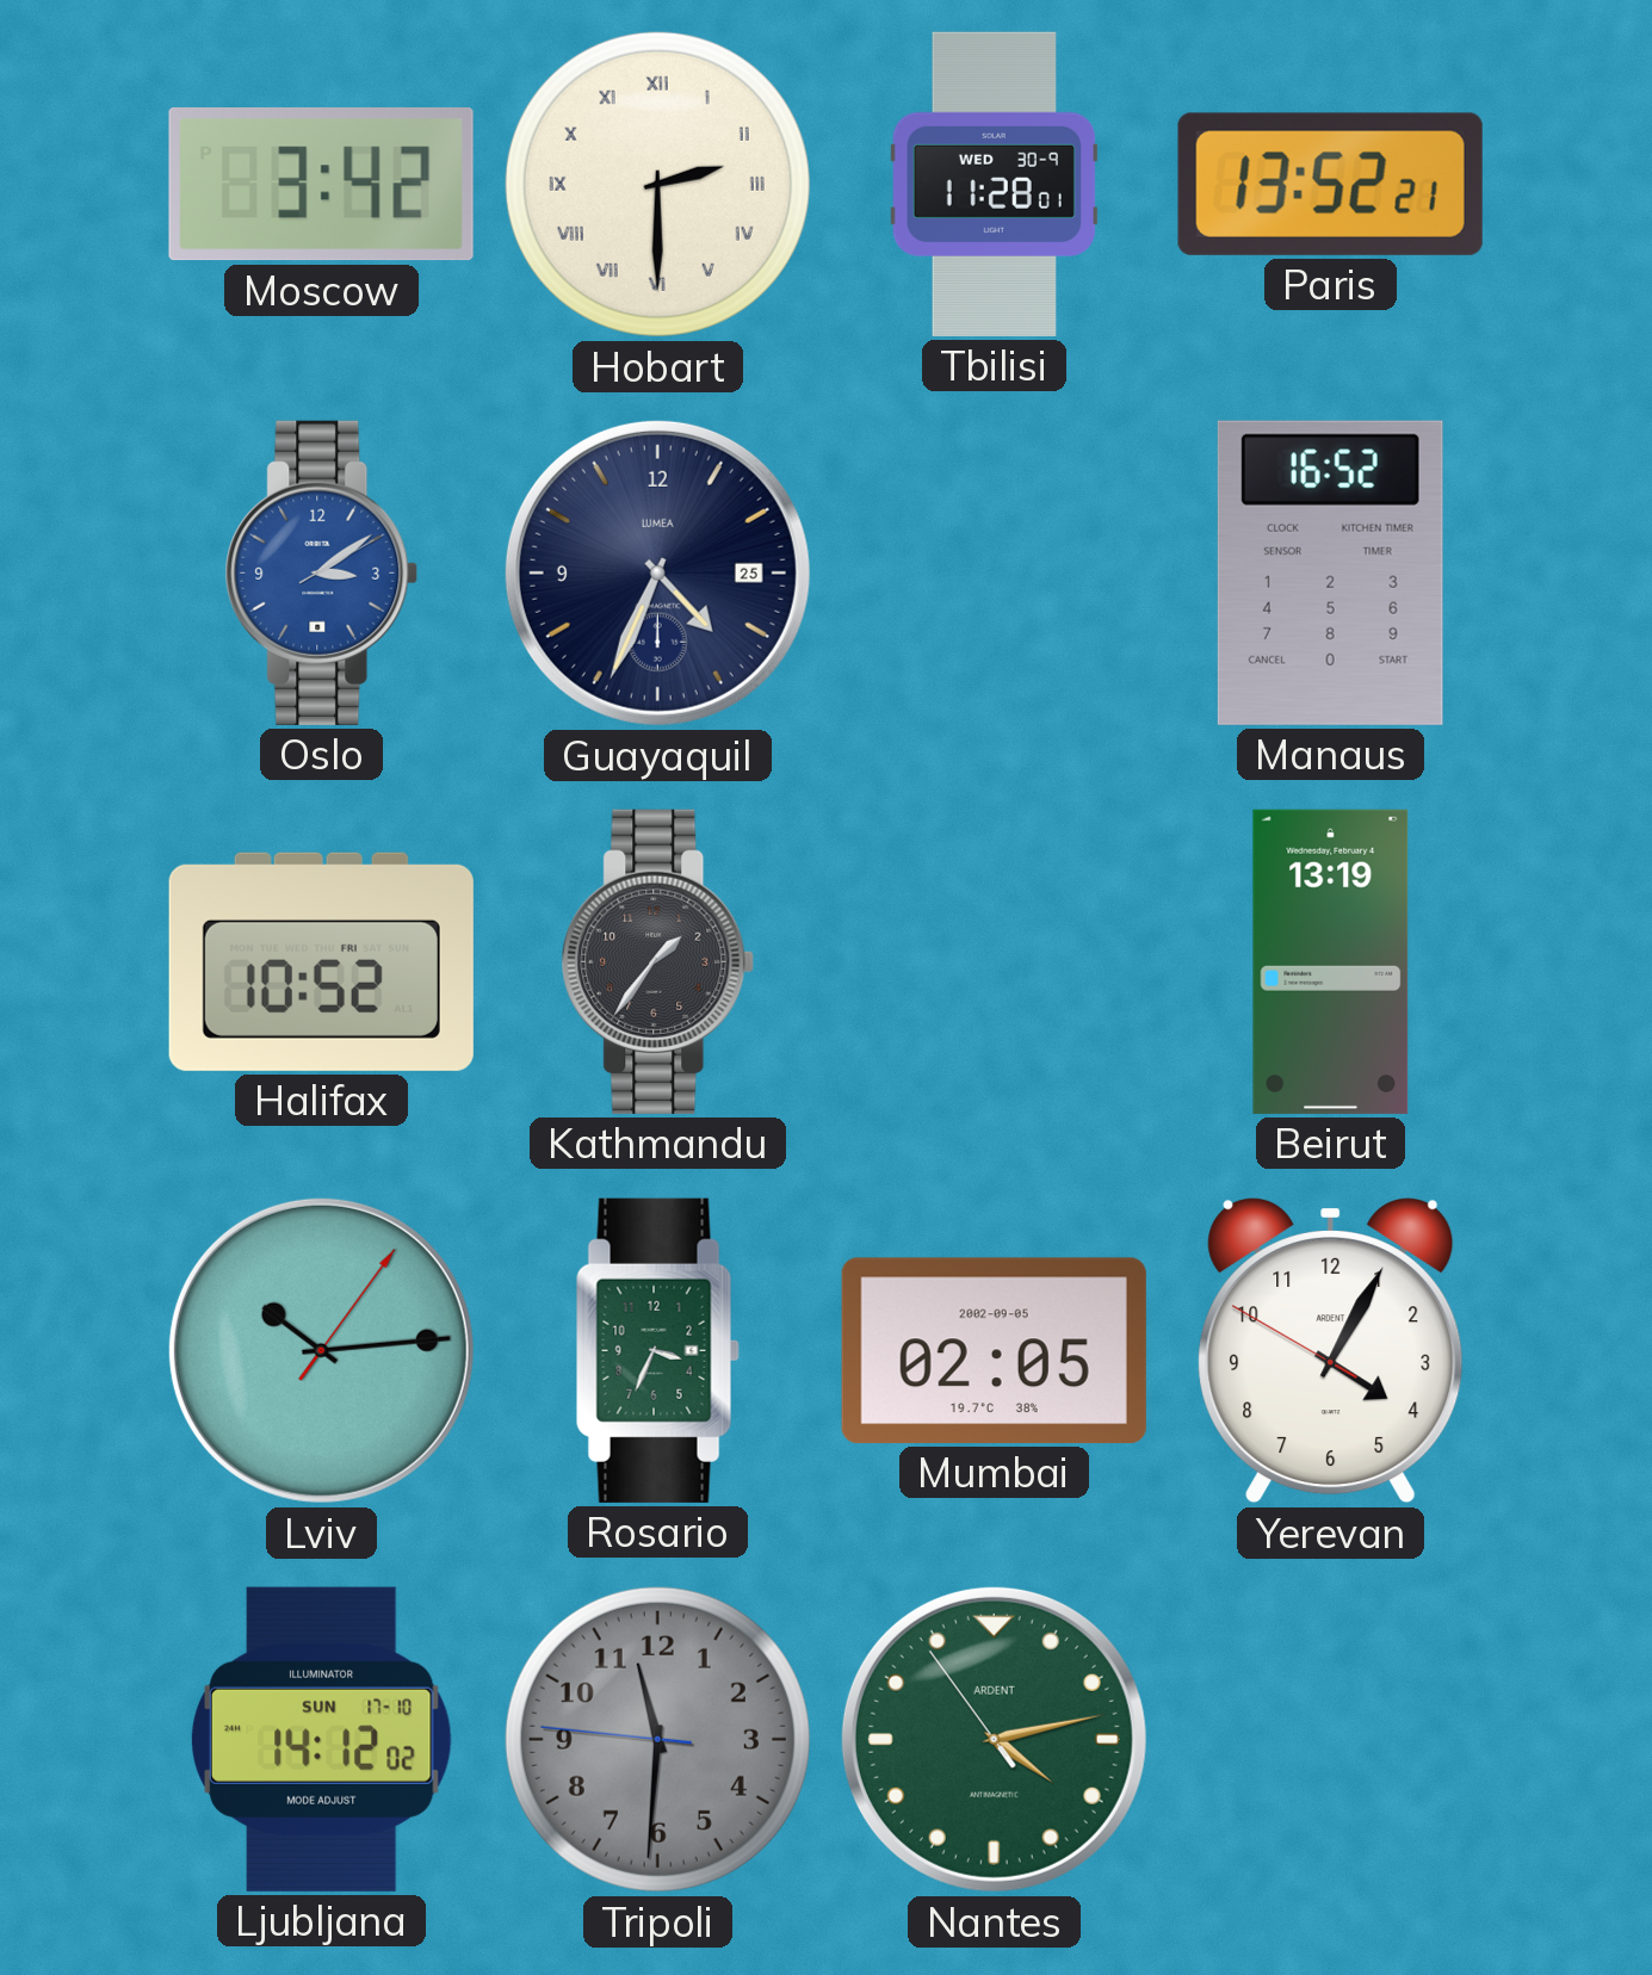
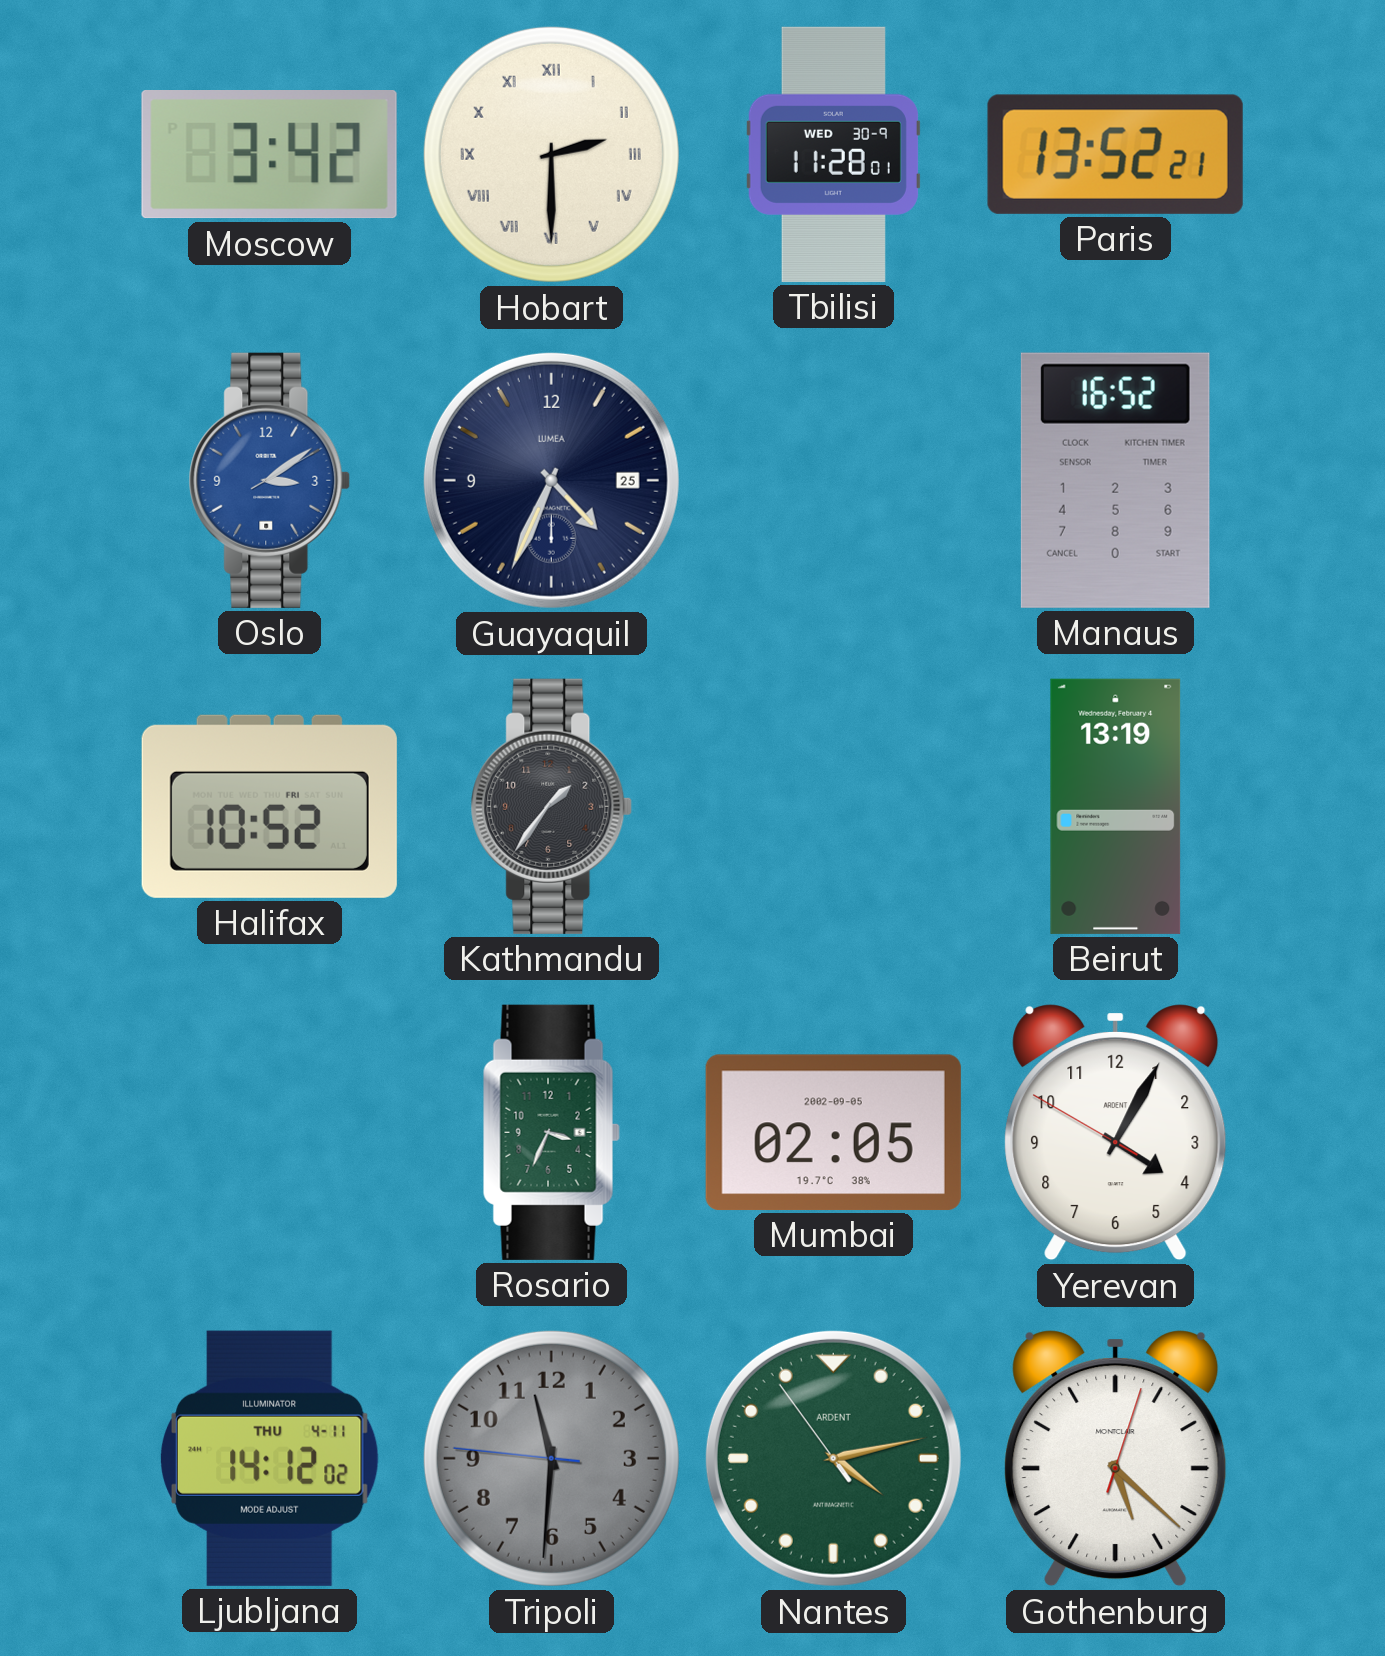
Lviv: 10:14 -> none
Ljubljana date: SUN 17-10 -> THU 4-11
Gothenburg: none -> 5:22
